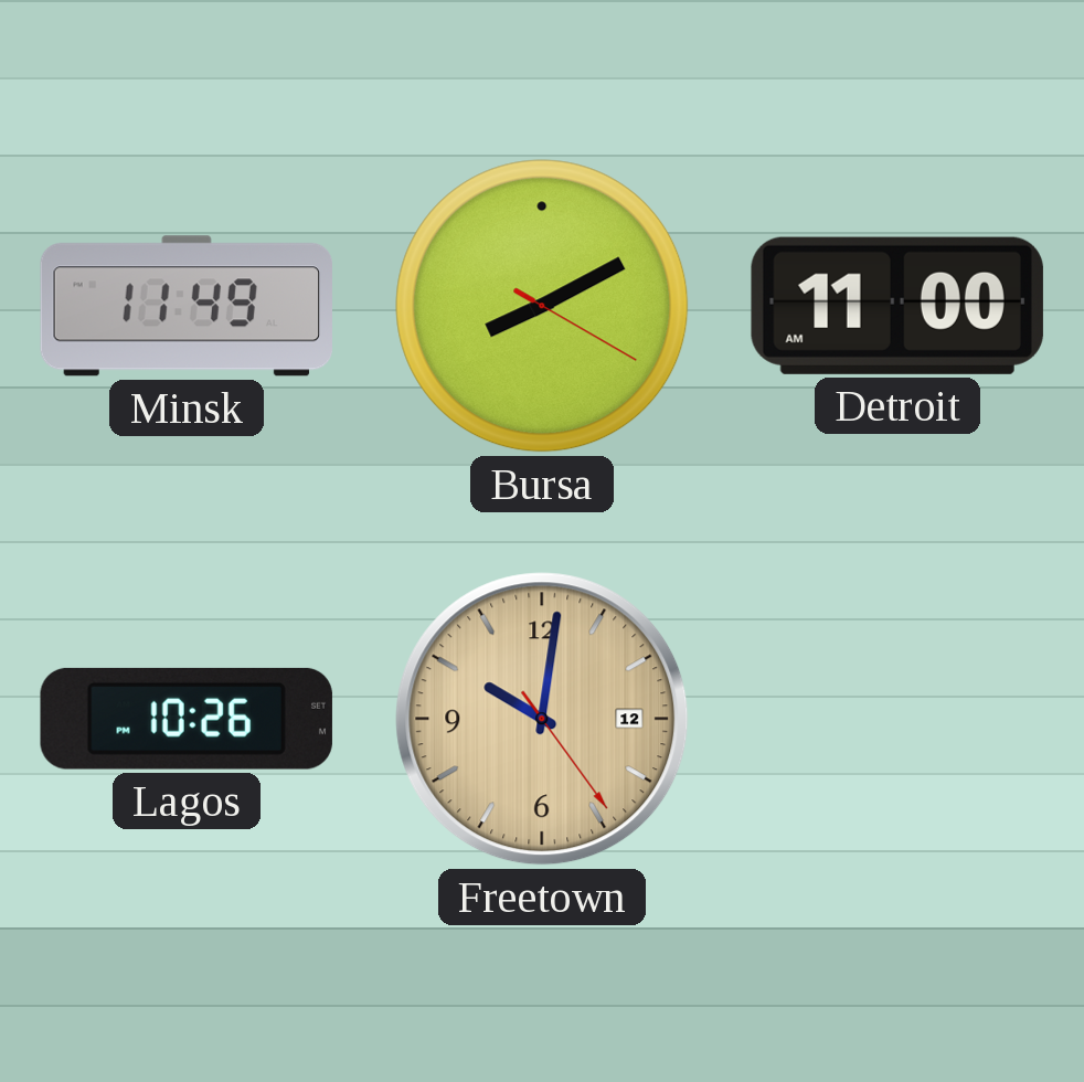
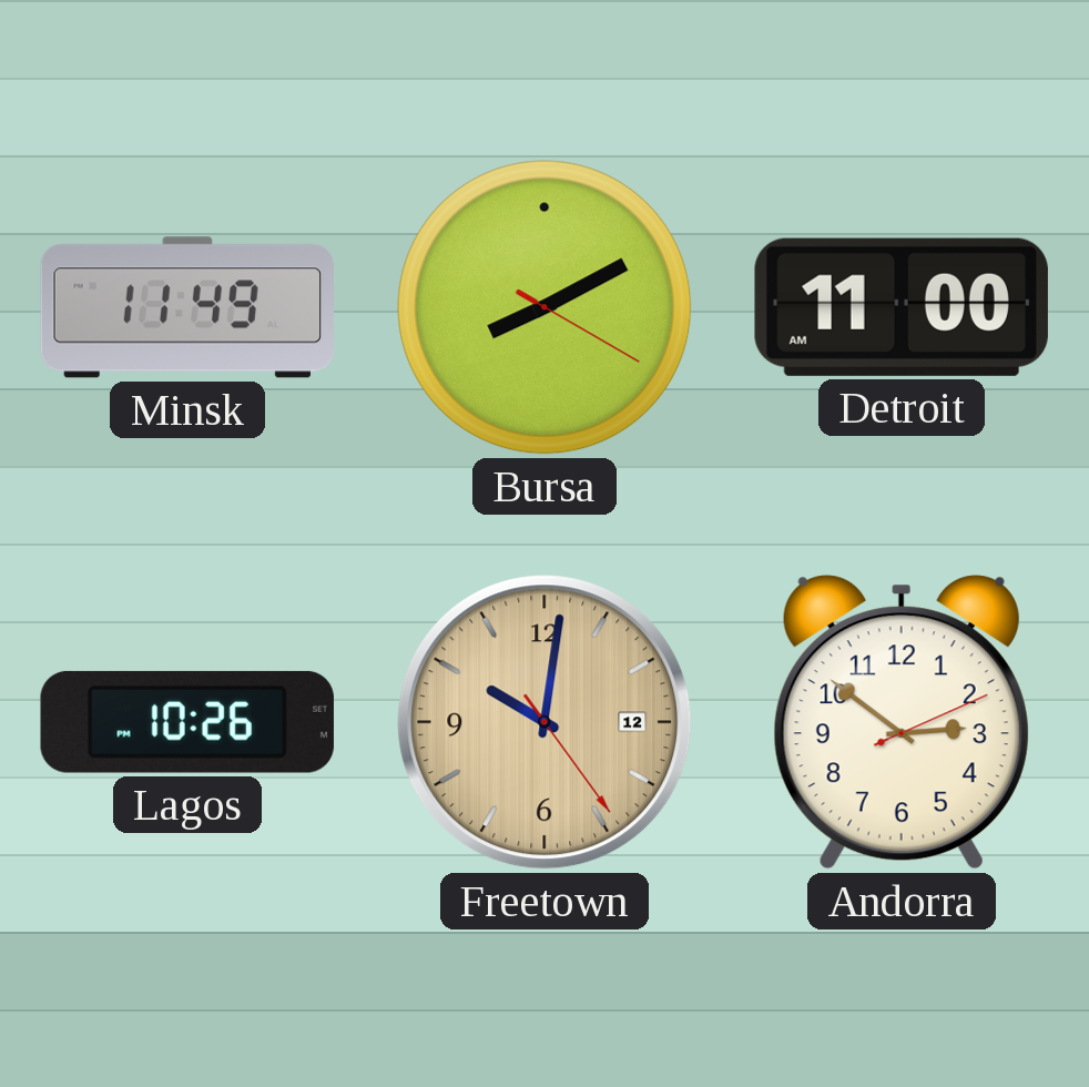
Andorra: none -> 2:51
